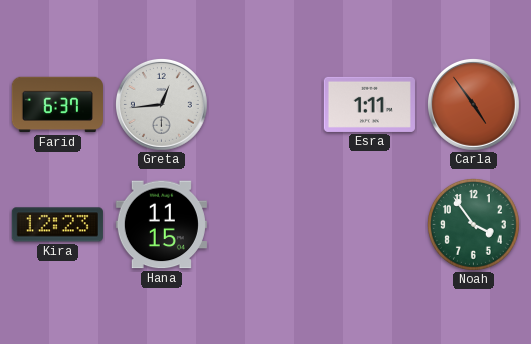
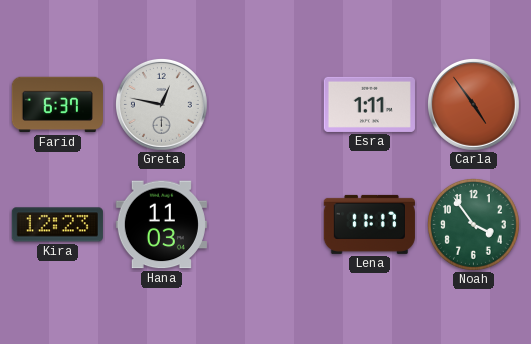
Greta: 12:44 -> 12:47
Hana: 11:15 -> 11:03
Lena: none -> 11:17
